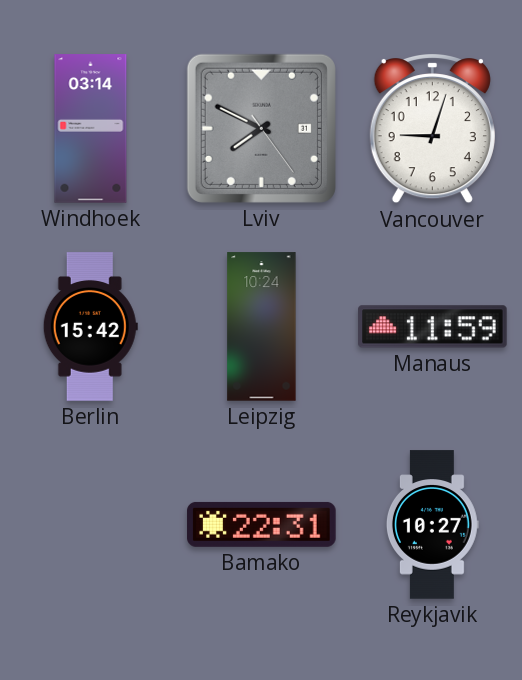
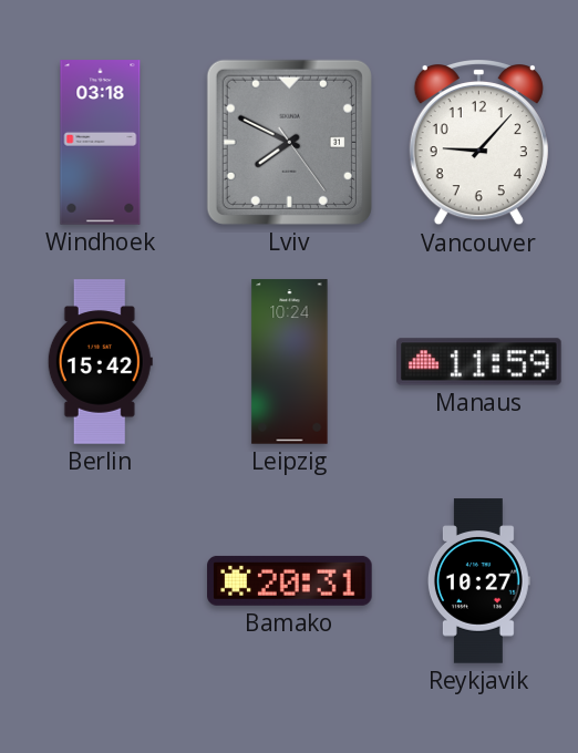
Windhoek: 03:14 -> 03:18
Vancouver: 9:03 -> 9:07
Bamako: 22:31 -> 20:31
